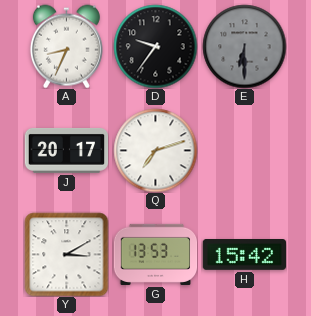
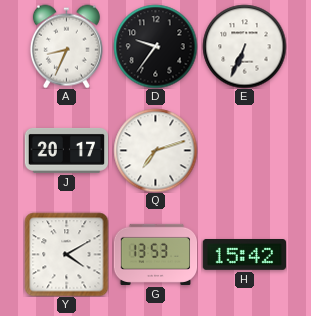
E: 6:30 -> 6:34
E dial: grey -> white
Y: 3:10 -> 4:10
